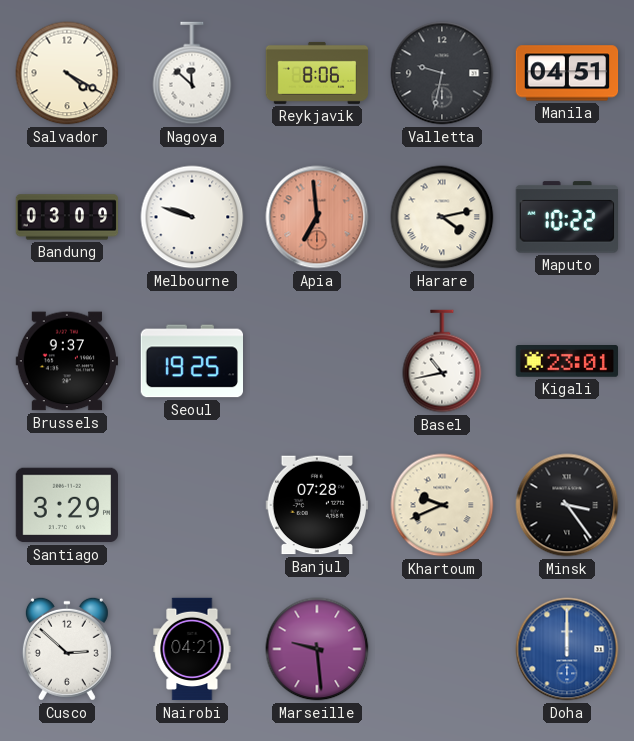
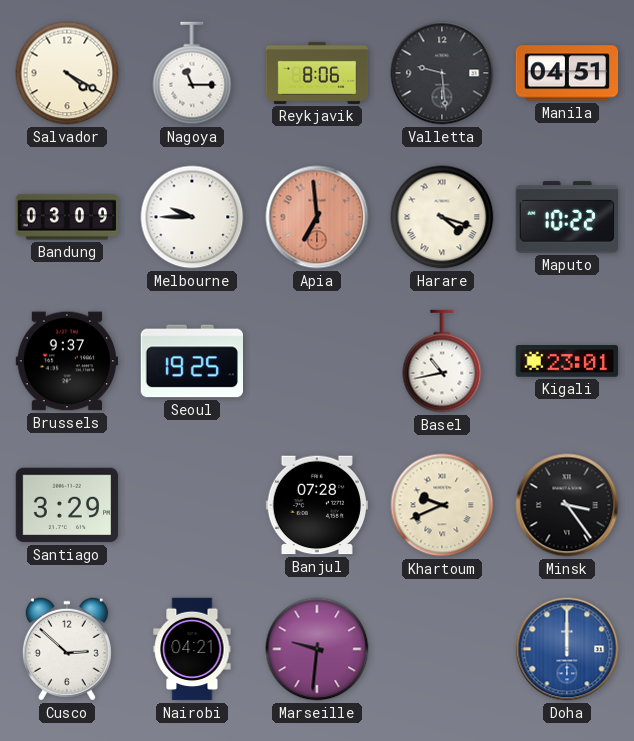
Nagoya: 11:52 -> 11:15
Valletta: 9:32 -> 9:29
Melbourne: 9:48 -> 9:45
Harare: 4:13 -> 4:18
Marseille: 9:29 -> 9:31
